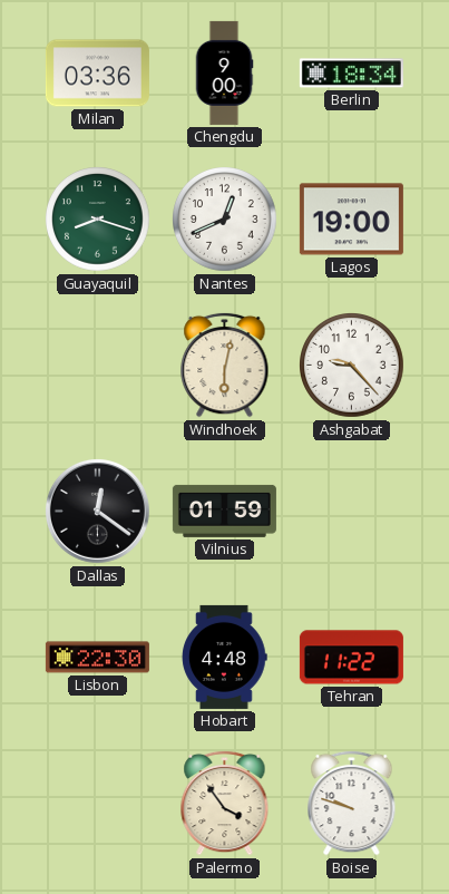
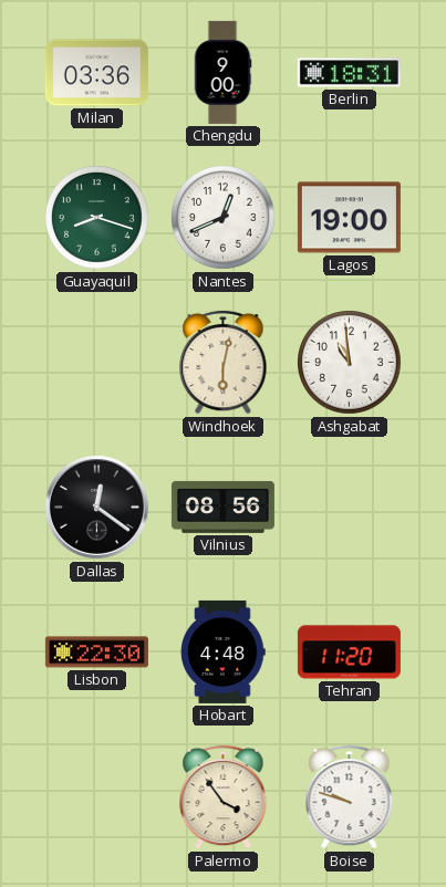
Berlin: 18:34 -> 18:31
Ashgabat: 9:23 -> 10:59
Vilnius: 01:59 -> 08:56
Tehran: 11:22 -> 11:20
